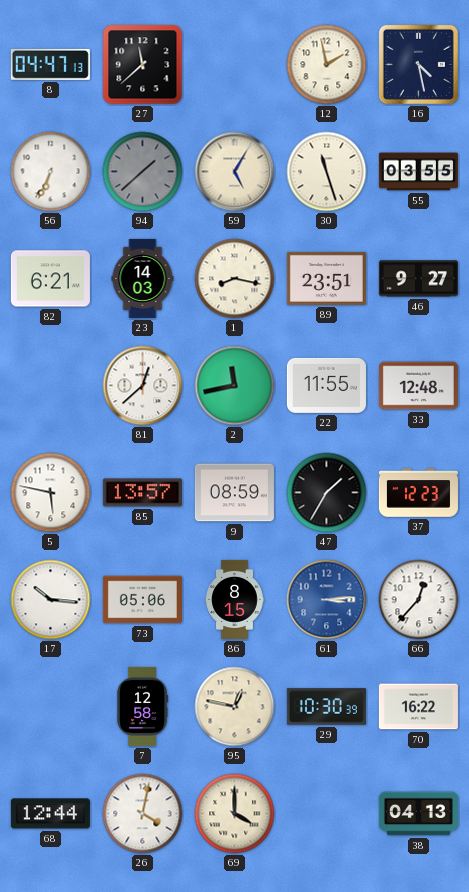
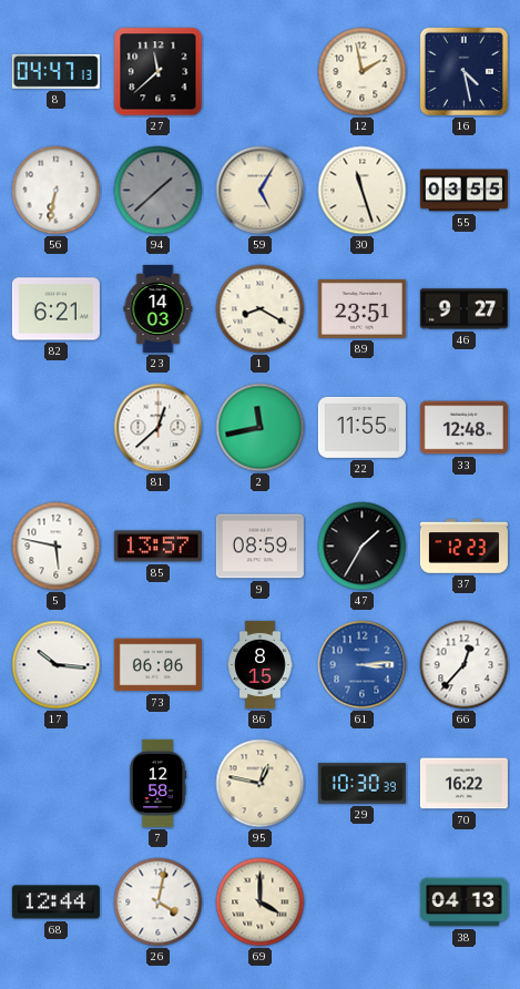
56: 6:34 -> 6:32
1: 8:17 -> 8:20
73: 05:06 -> 06:06
